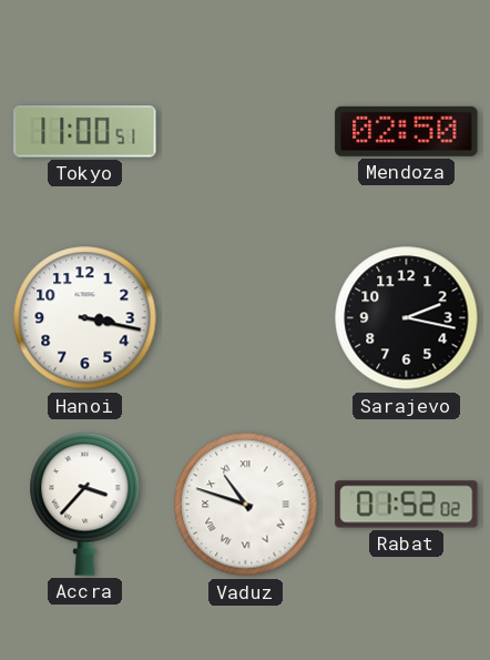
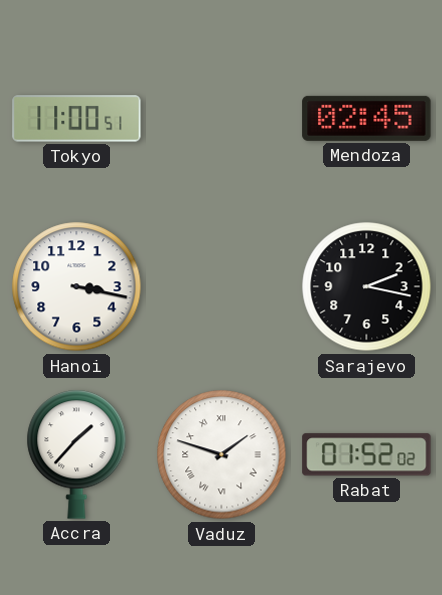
Mendoza: 02:50 -> 02:45
Accra: 3:37 -> 1:37
Vaduz: 10:48 -> 1:48
